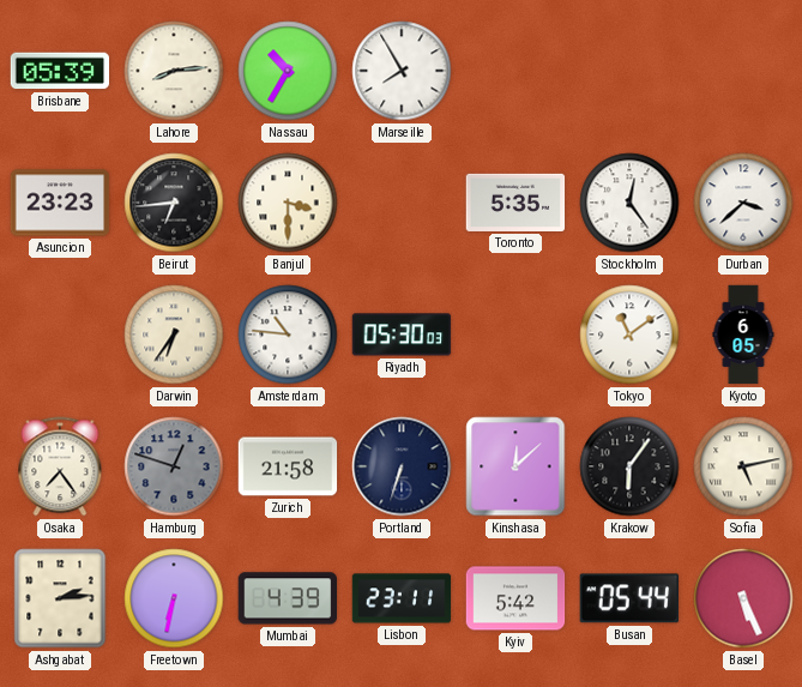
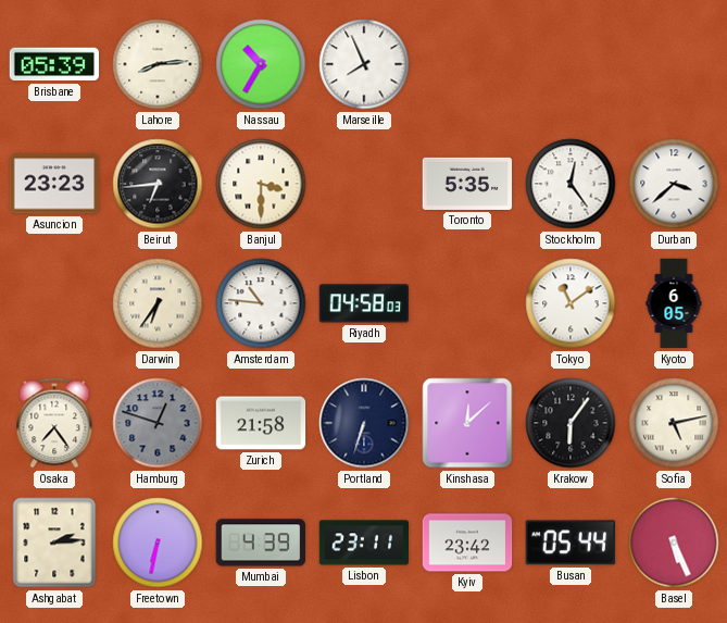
Marseille: 7:55 -> 7:56
Riyadh: 05:30 -> 04:58
Kyiv: 5:42 -> 23:42
